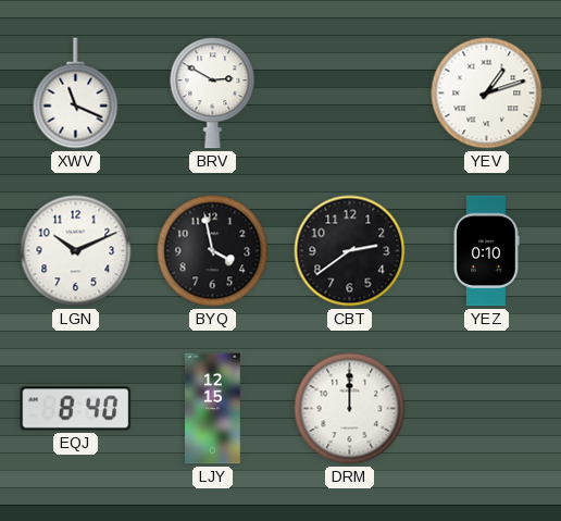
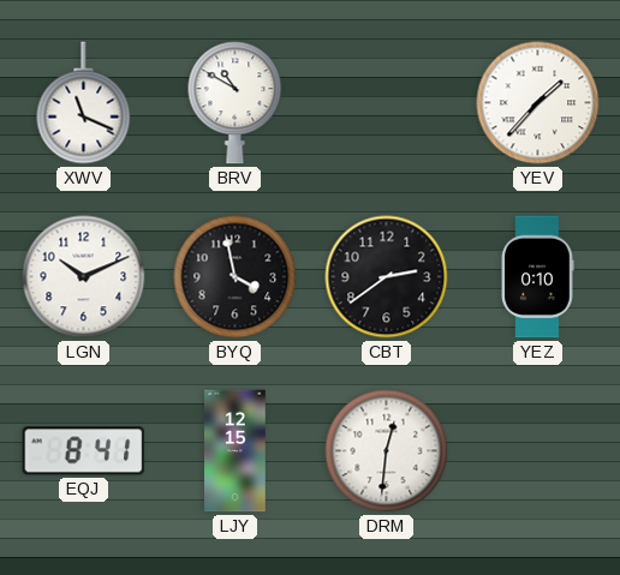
BRV: 2:50 -> 10:50
YEV: 1:12 -> 1:37
EQJ: 8:40 -> 8:41
DRM: 12:00 -> 12:31
